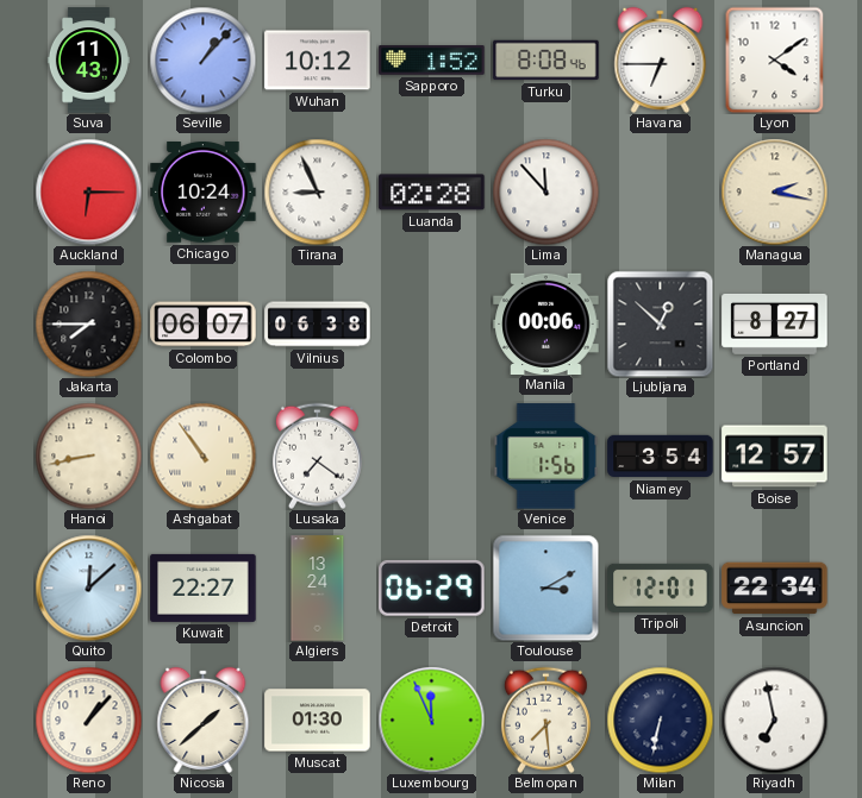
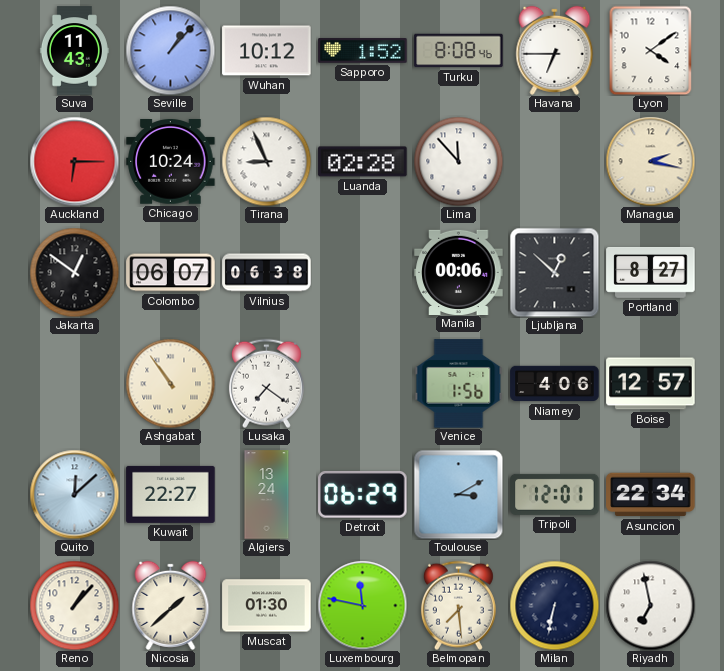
Jakarta: 7:45 -> 12:51
Hanoi: 8:43 -> none
Niamey: 3:54 -> 4:06
Luxembourg: 11:56 -> 11:47
